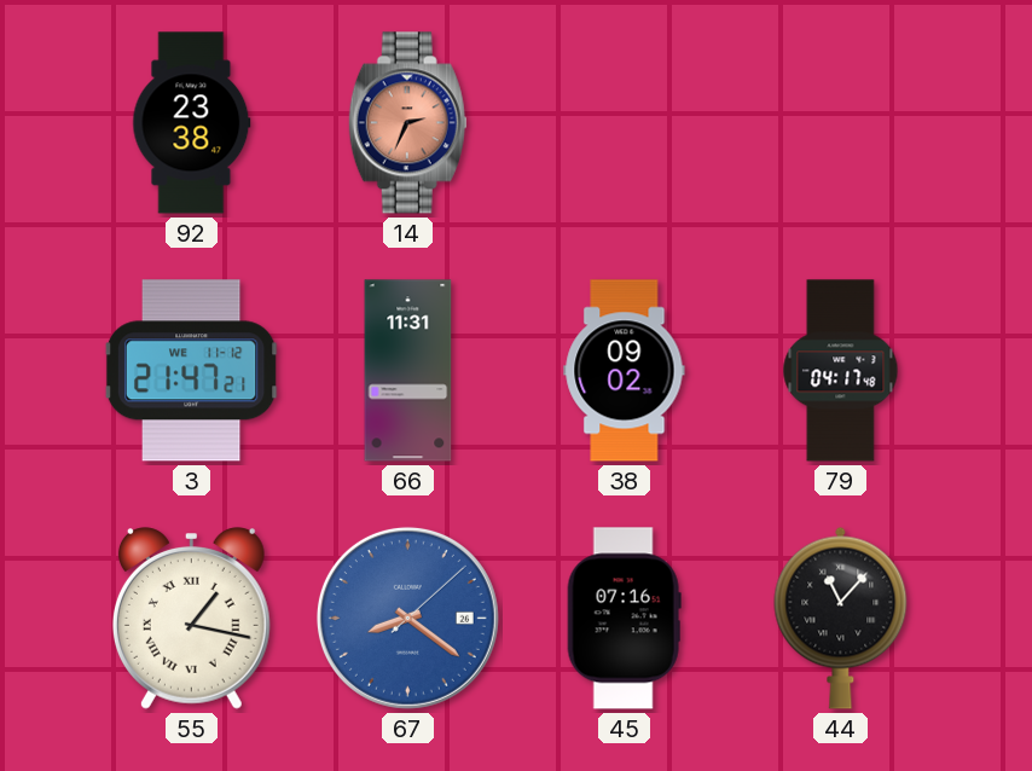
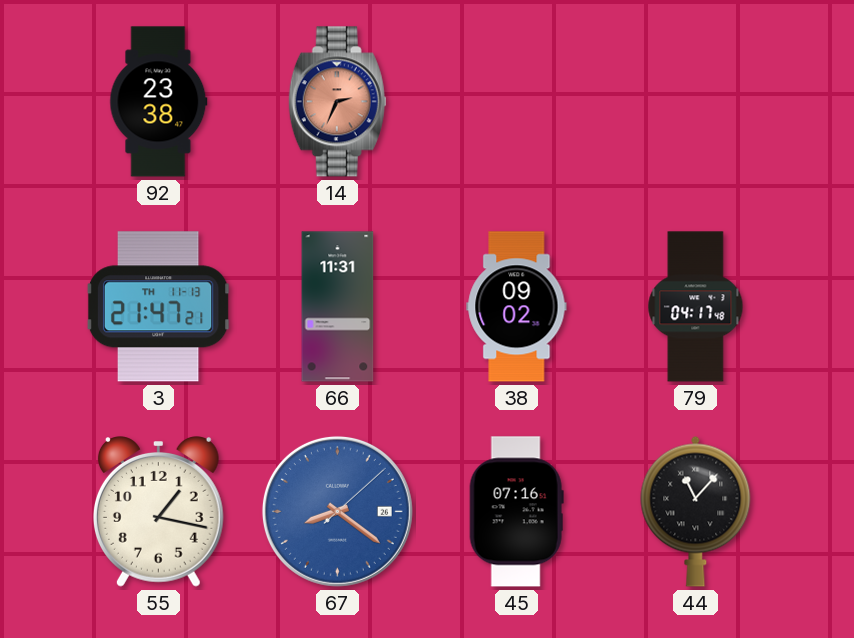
3 date: WE 11-12 -> TH 11-13
55 numerals: Roman -> Arabic
